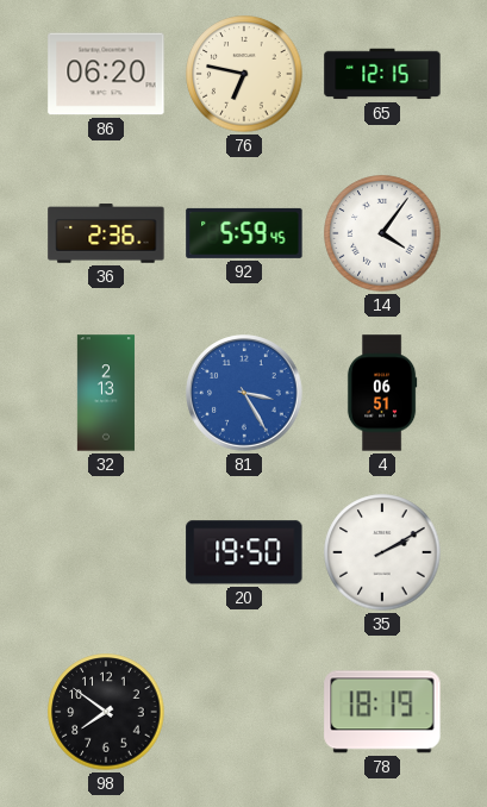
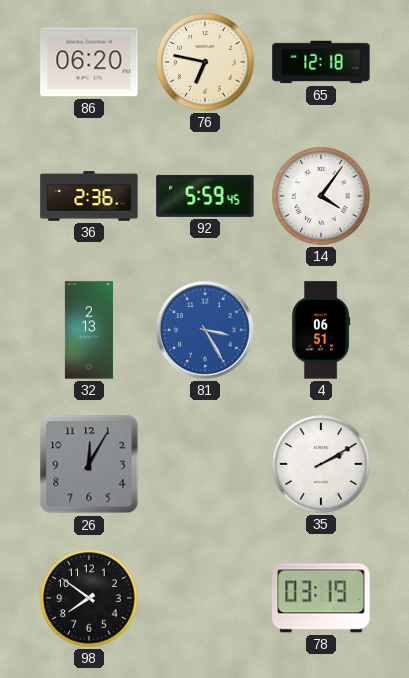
65: 12:15 -> 12:18
26: none -> 12:05
20: 19:50 -> none
78: 18:19 -> 03:19
